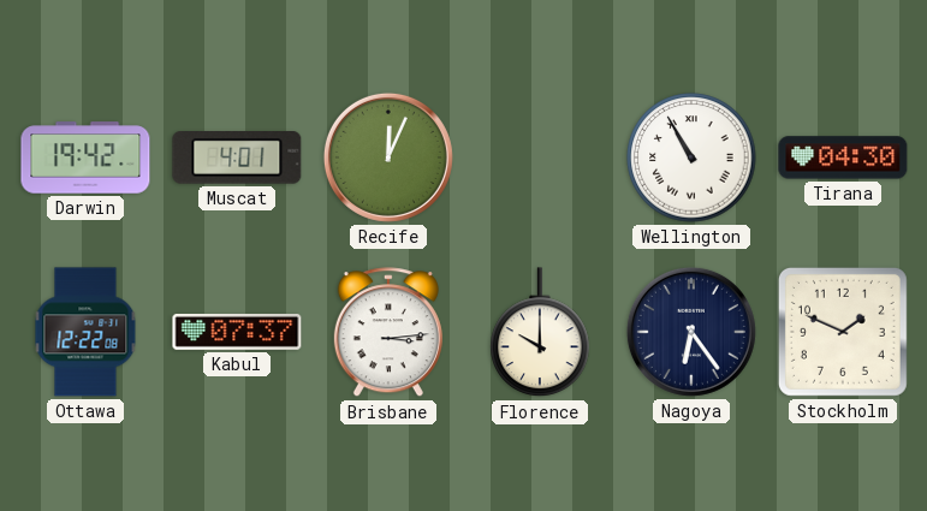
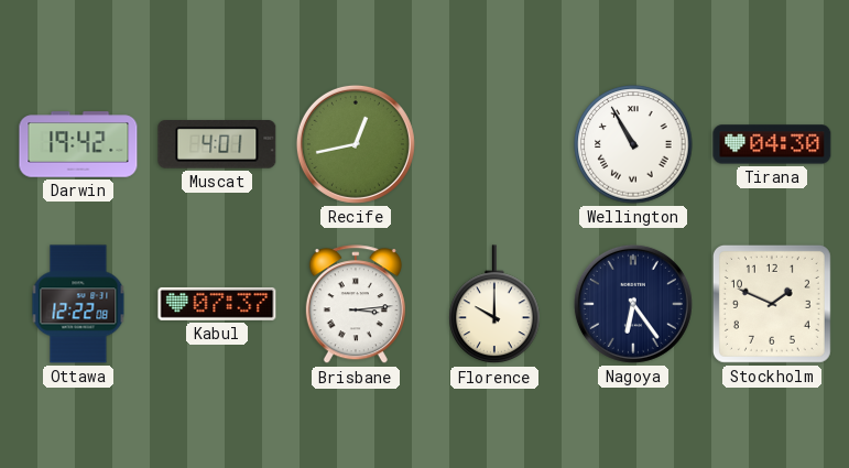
Recife: 12:04 -> 12:43
